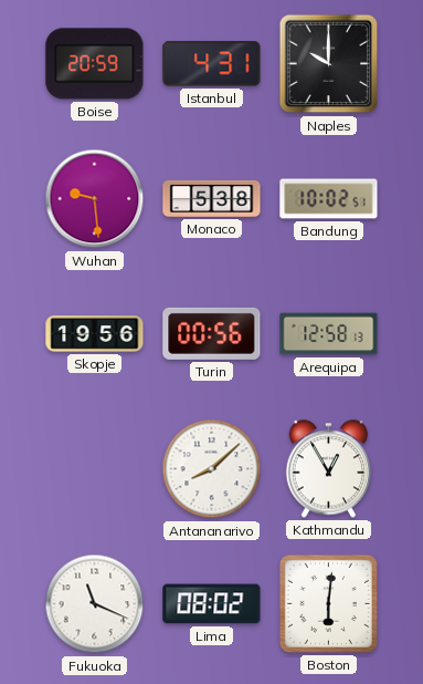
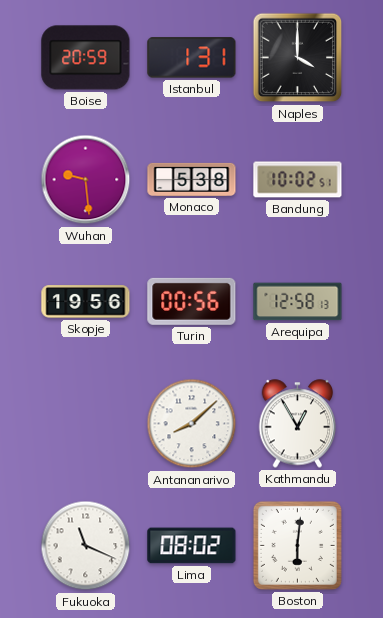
Istanbul: 4:31 -> 1:31
Naples: 10:00 -> 4:00
